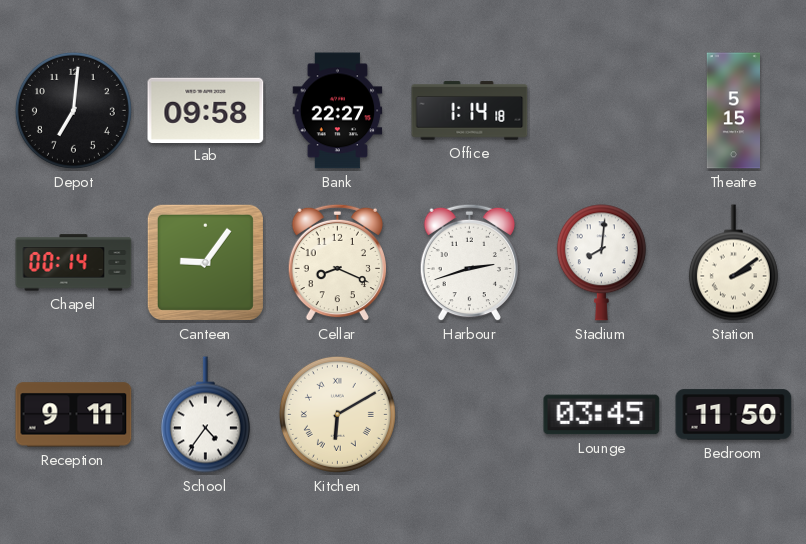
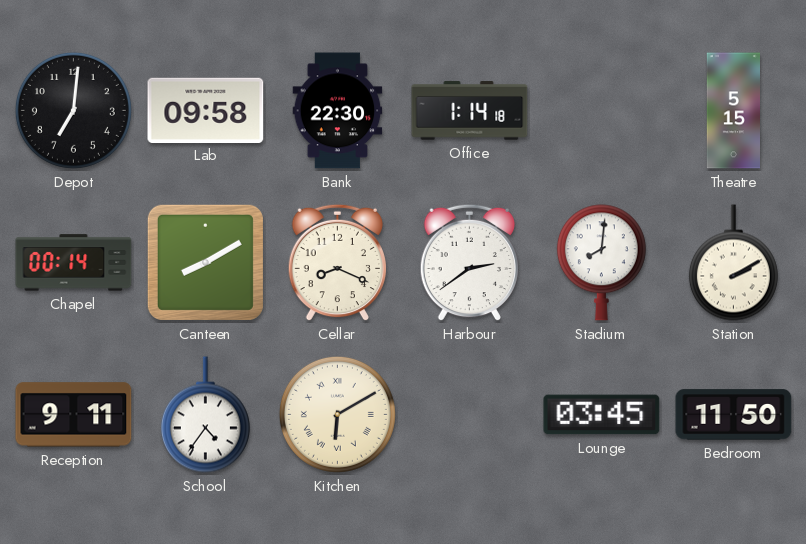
Bank: 22:27 -> 22:30
Canteen: 9:06 -> 8:10
Harbour: 2:42 -> 2:39
Station: 2:09 -> 2:10
